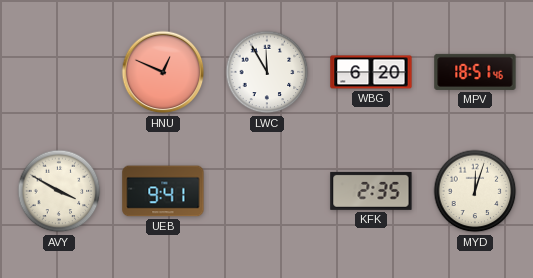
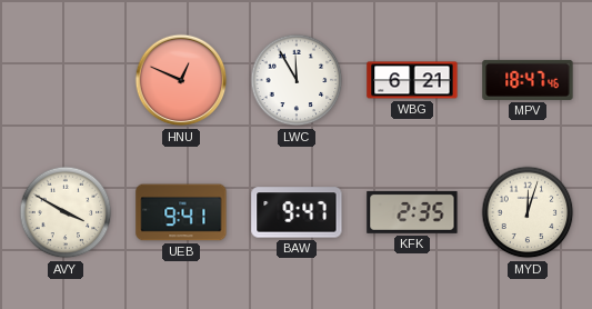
WBG: 6:20 -> 6:21
MPV: 18:51 -> 18:47
BAW: none -> 9:47
